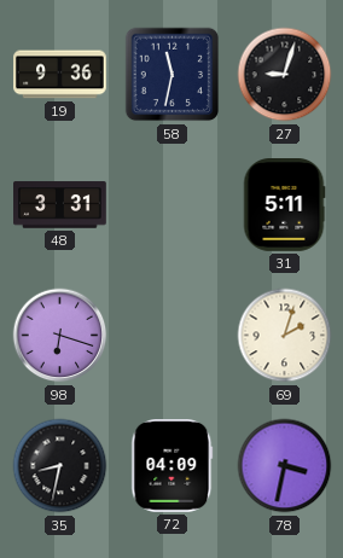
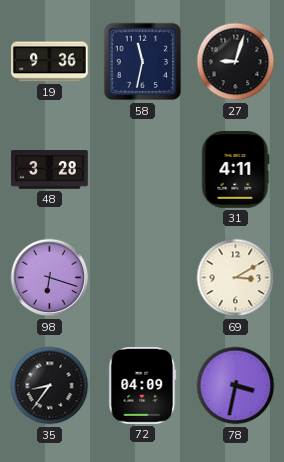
48: 3:31 -> 3:28
31: 5:11 -> 4:11
69: 2:03 -> 3:10
35: 8:32 -> 8:36
